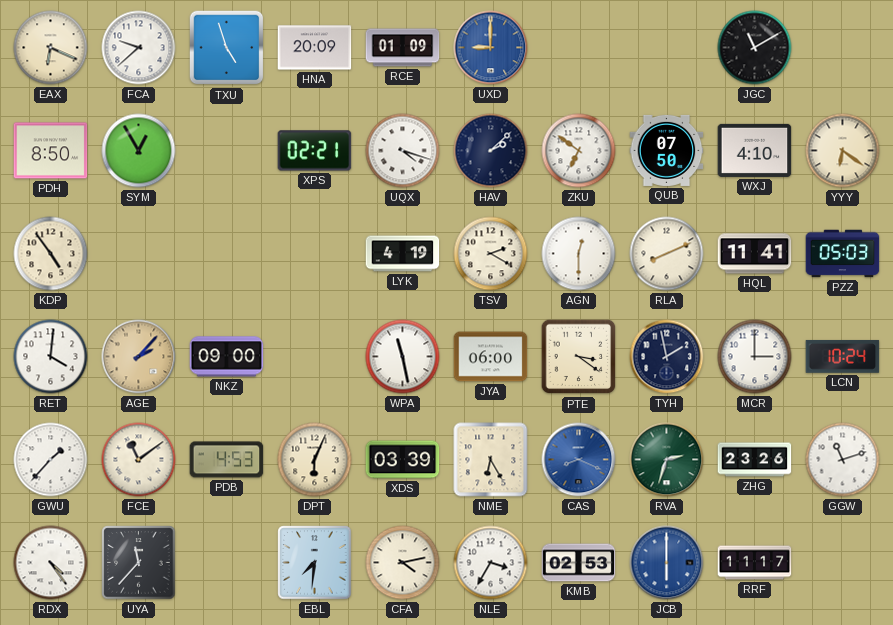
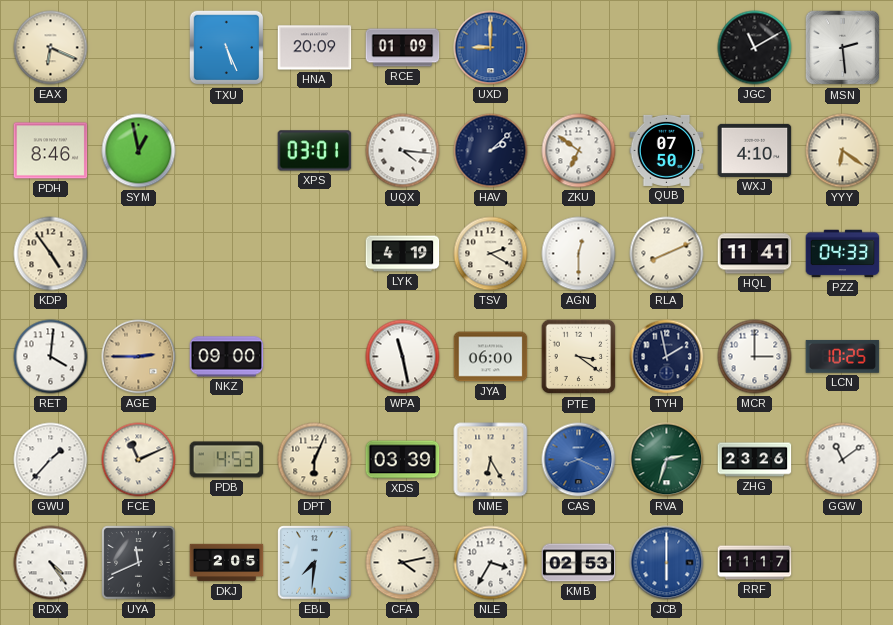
FCA: 9:38 -> none
TXU: 4:57 -> 5:26
MSN: none -> 2:29
PDH: 8:50 -> 8:46
SYM: 12:55 -> 12:58
XPS: 02:21 -> 03:01
UQX: 4:18 -> 4:16
PZZ: 05:03 -> 04:33
AGE: 2:07 -> 2:45
LCN: 10:24 -> 10:25
FCE: 11:09 -> 11:11
GGW: 11:12 -> 11:09
UYA: 11:37 -> 11:41
DKJ: none -> 2:05
